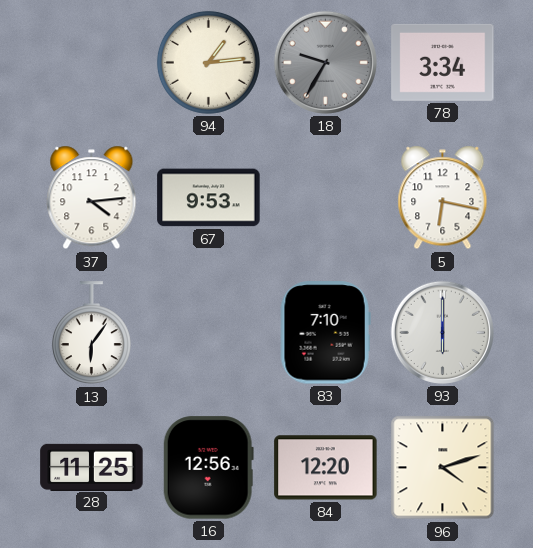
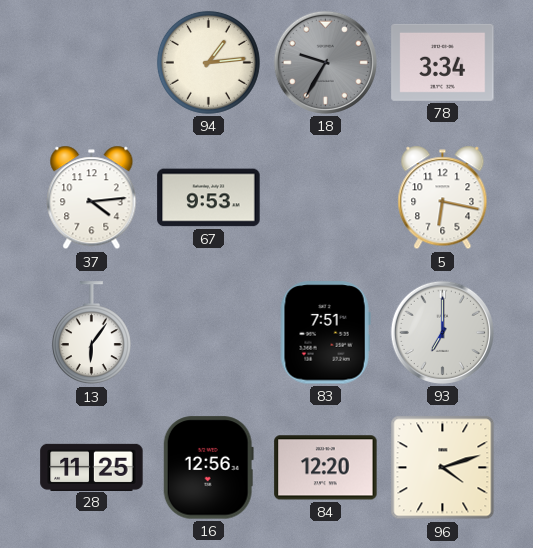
83: 7:10 -> 7:51
93: 6:00 -> 7:00
